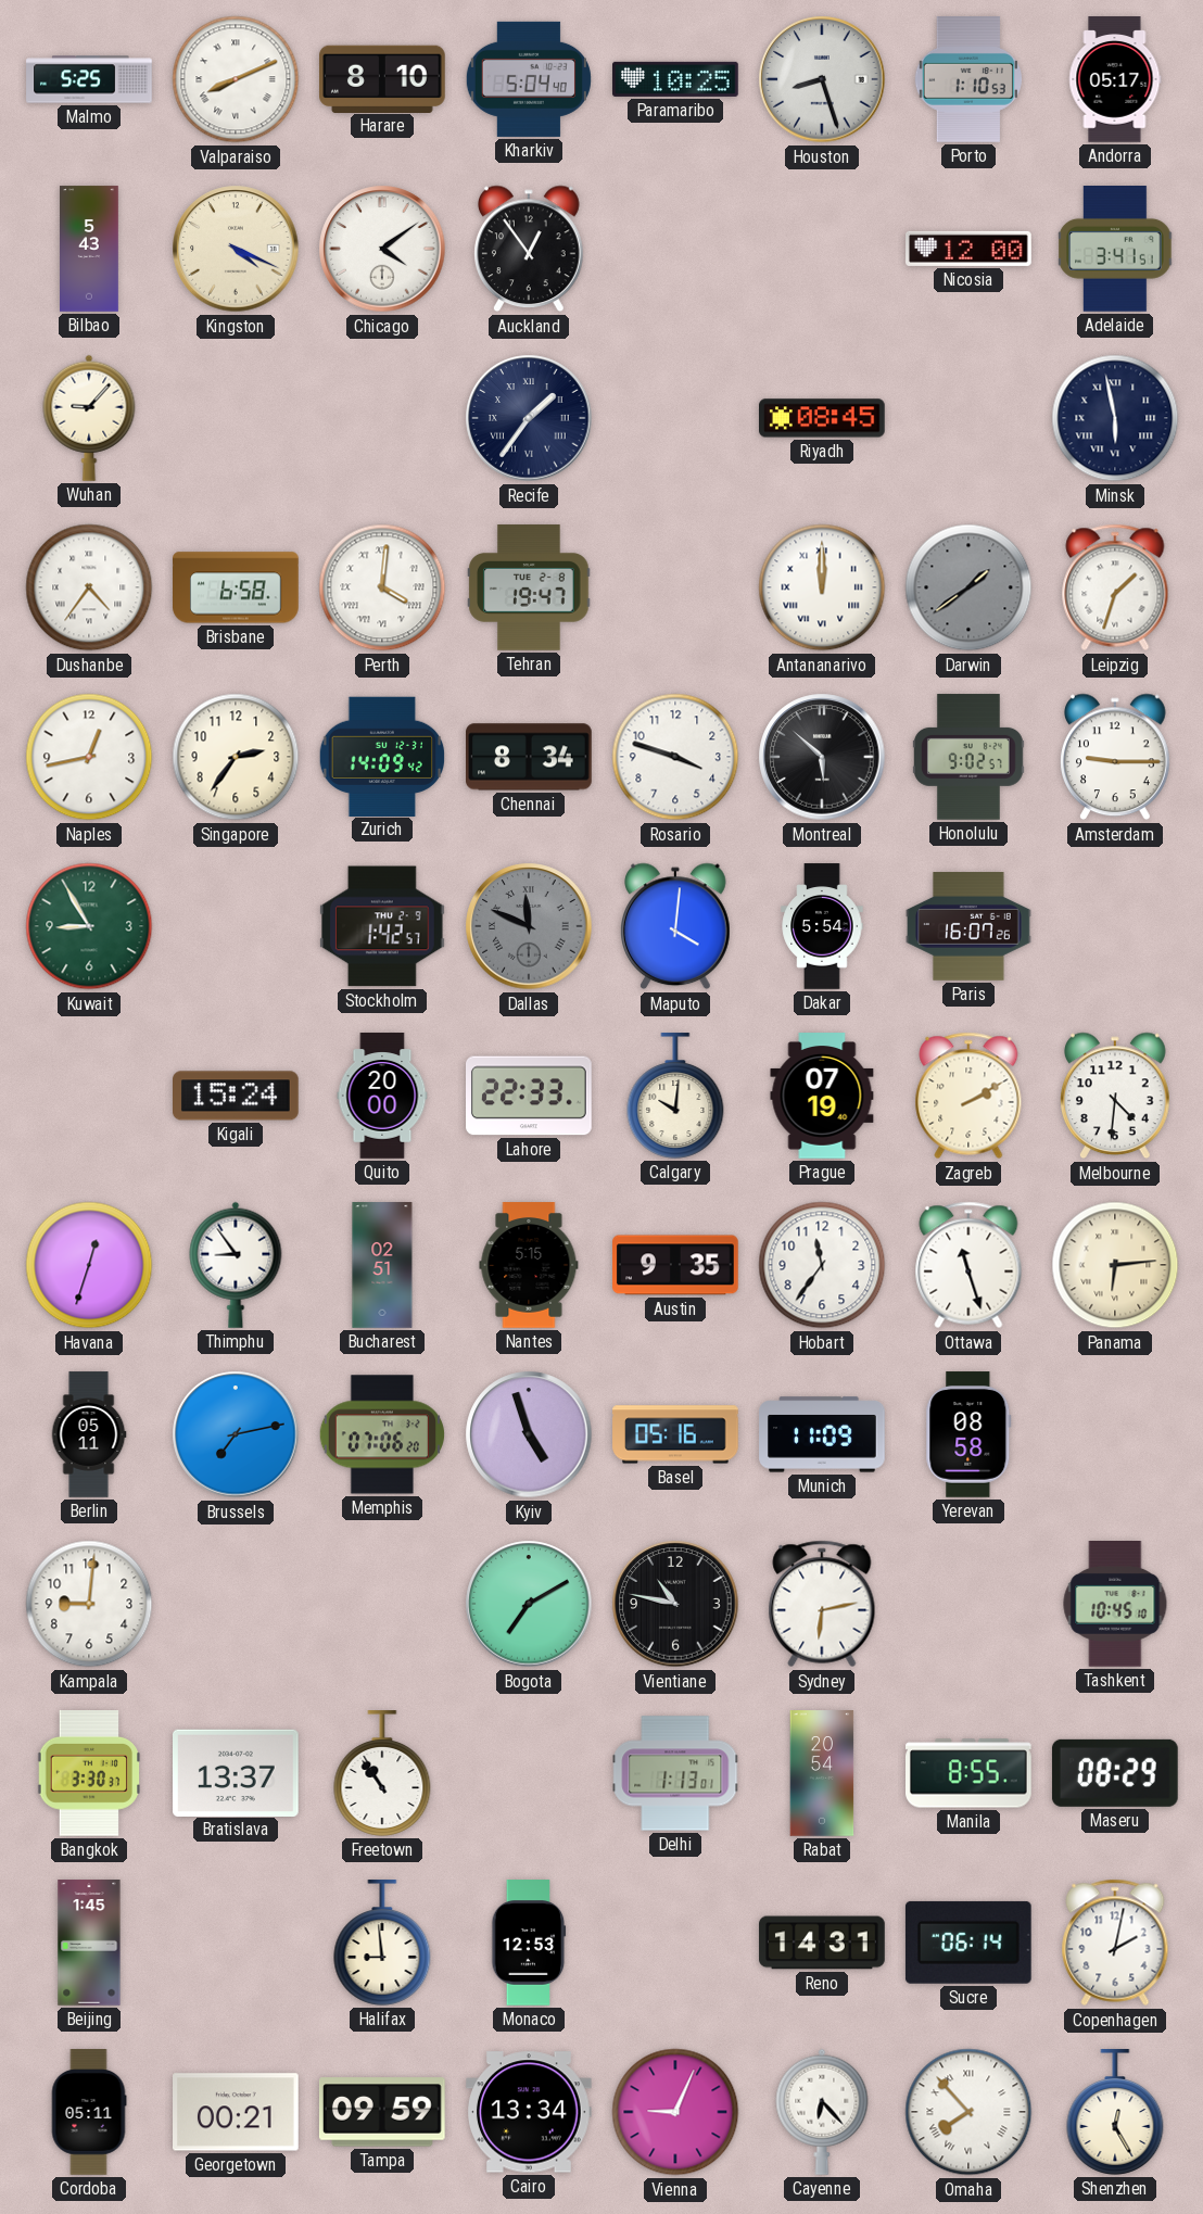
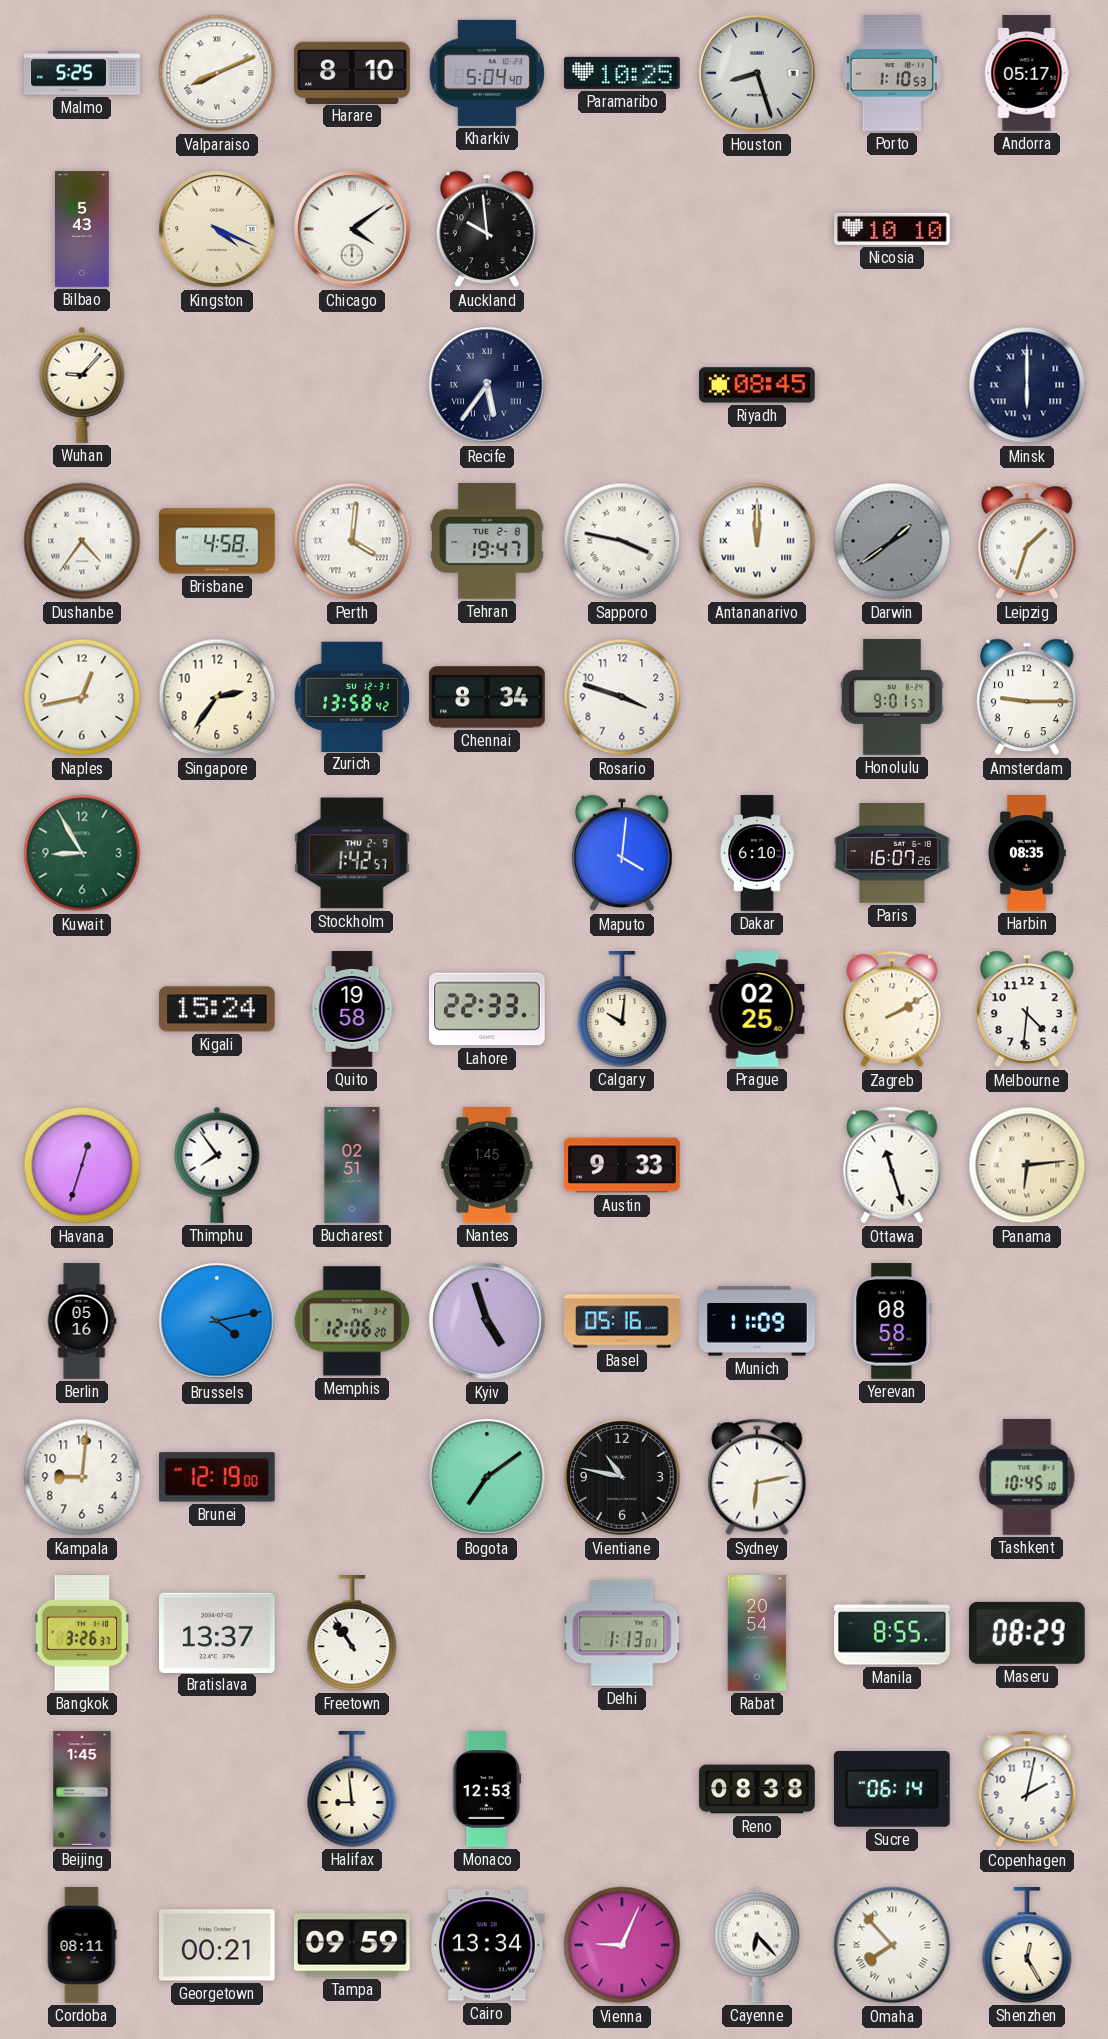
Auckland: 12:54 -> 9:59
Nicosia: 12:00 -> 10:10
Adelaide: 3:41 -> none
Recife: 1:36 -> 5:36
Minsk: 5:58 -> 6:00
Brisbane: 6:58 -> 4:58
Sapporo: none -> 3:47
Zurich: 14:09 -> 13:58
Montreal: 5:52 -> none
Honolulu: 9:02 -> 9:01
Dallas: 11:49 -> none
Dakar: 5:54 -> 6:10
Harbin: none -> 08:35
Quito: 20:00 -> 19:58
Prague: 07:19 -> 02:25
Thimphu: 8:54 -> 7:54
Nantes: 5:15 -> 1:45
Austin: 9:35 -> 9:33
Hobart: 11:36 -> none
Berlin: 05:11 -> 05:16
Brussels: 7:13 -> 4:13
Memphis: 07:06 -> 12:06
Brunei: none -> 12:19
Bogota: 7:10 -> 7:09
Bangkok: 3:30 -> 3:26
Reno: 14:31 -> 08:38
Cordoba: 05:11 -> 08:11
